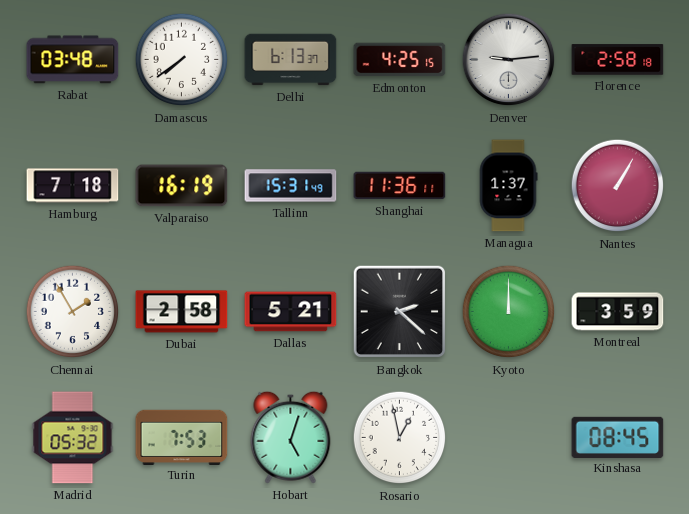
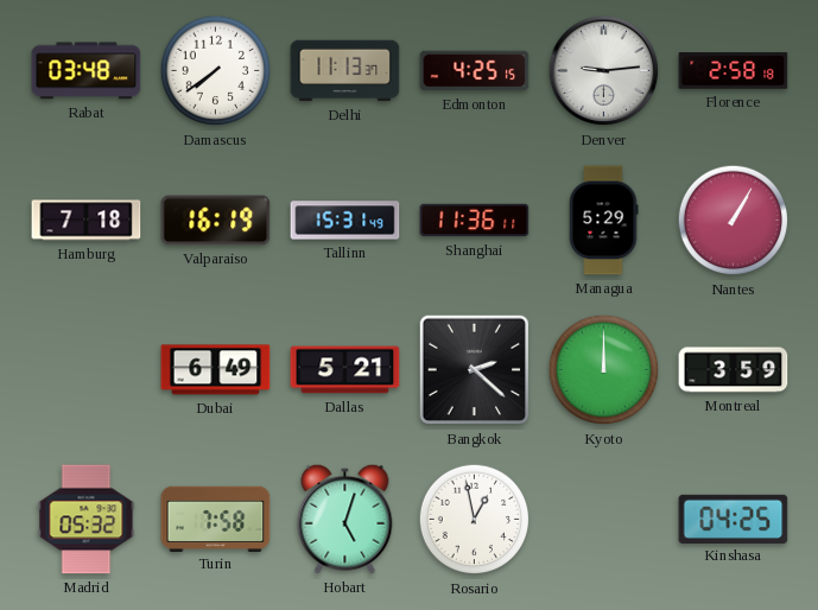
Delhi: 6:13 -> 11:13
Managua: 1:37 -> 5:29
Chennai: 1:55 -> none
Dubai: 2:58 -> 6:49
Turin: 7:53 -> 7:58
Kinshasa: 08:45 -> 04:25
